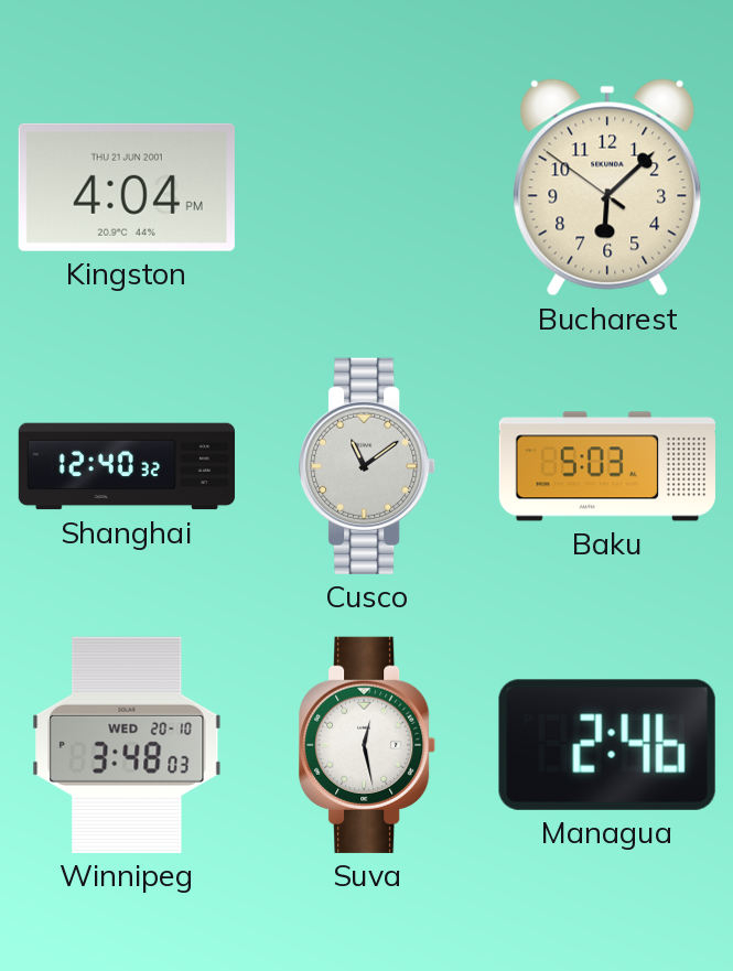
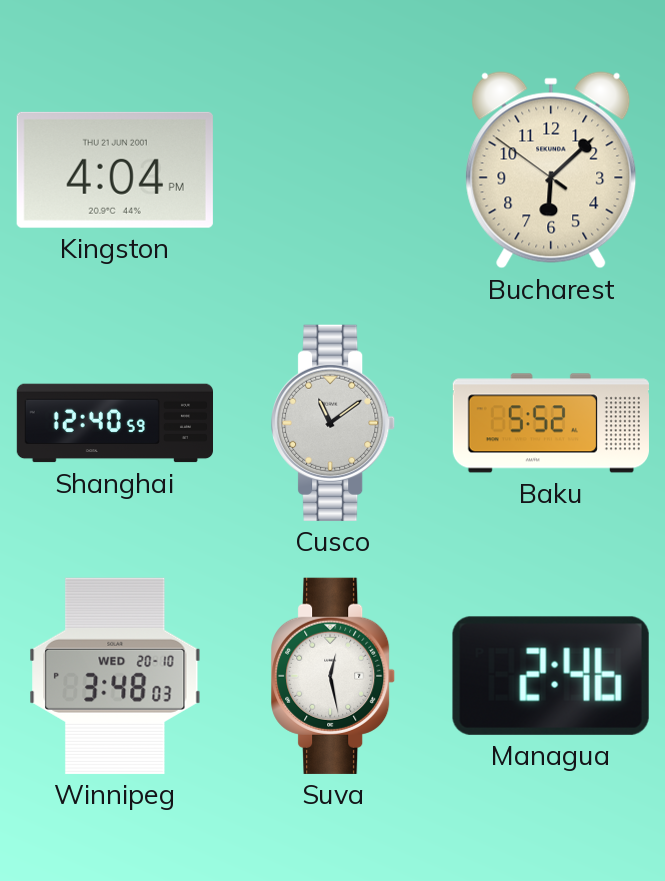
Shanghai: 12:40:32 -> 12:40:59
Baku: 5:03 -> 5:52
